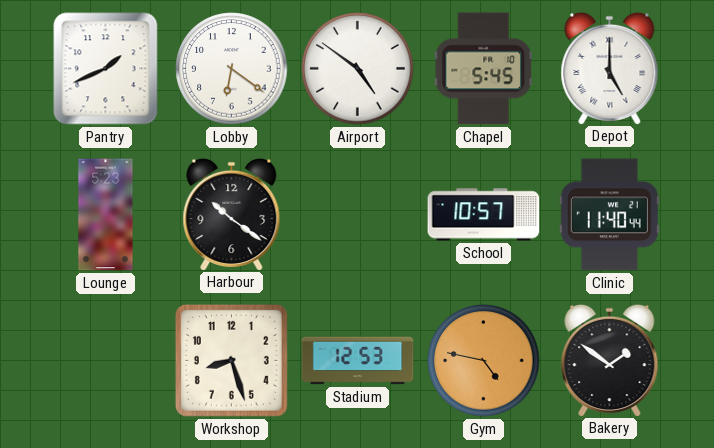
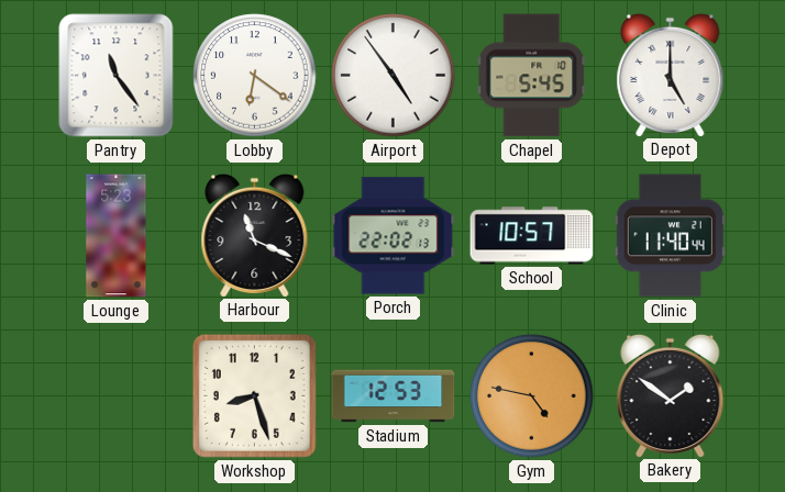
Pantry: 1:41 -> 11:24
Airport: 4:51 -> 4:54
Harbour: 10:21 -> 11:19
Porch: none -> 22:02
